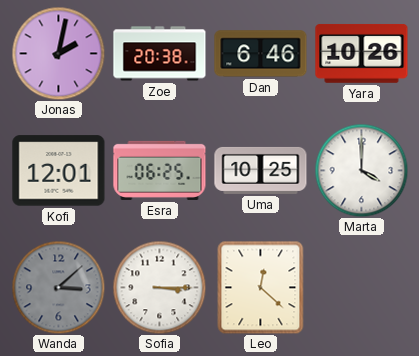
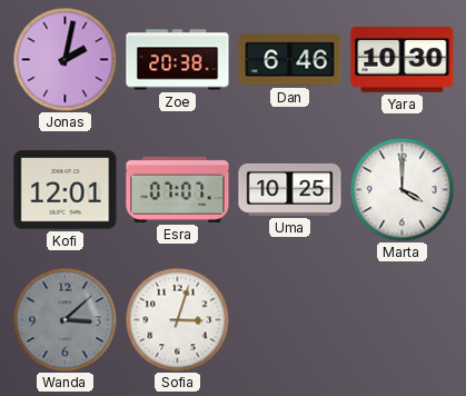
Yara: 10:26 -> 10:30
Esra: 06:25 -> 07:07
Sofia: 3:15 -> 3:03
Leo: 12:22 -> none
